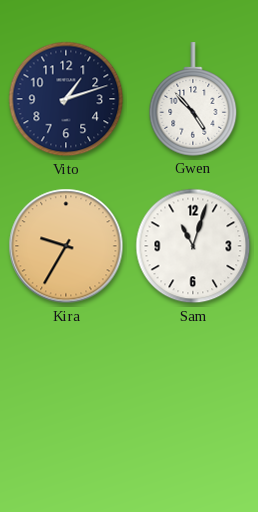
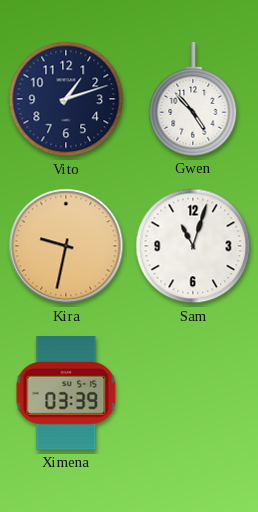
Kira: 9:35 -> 9:32
Ximena: none -> 03:39
